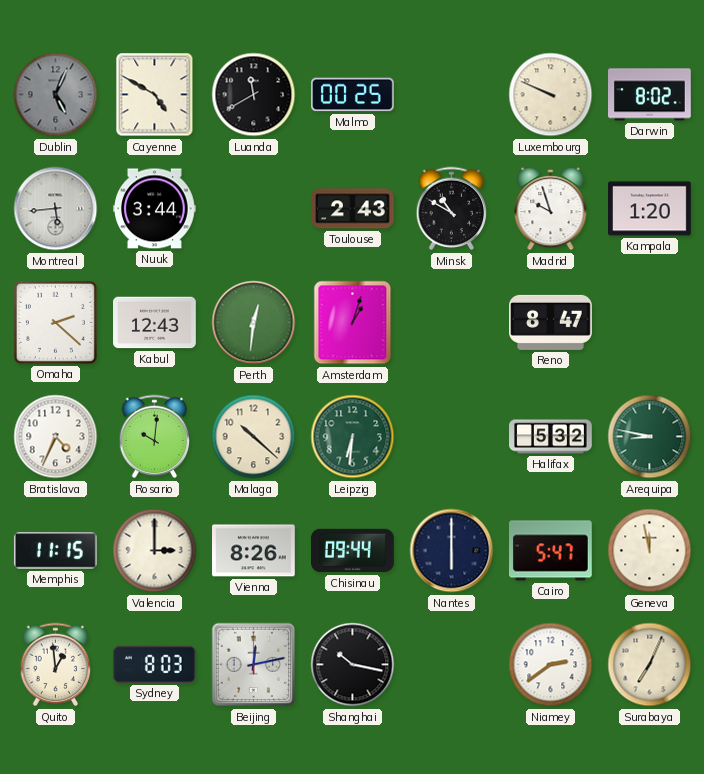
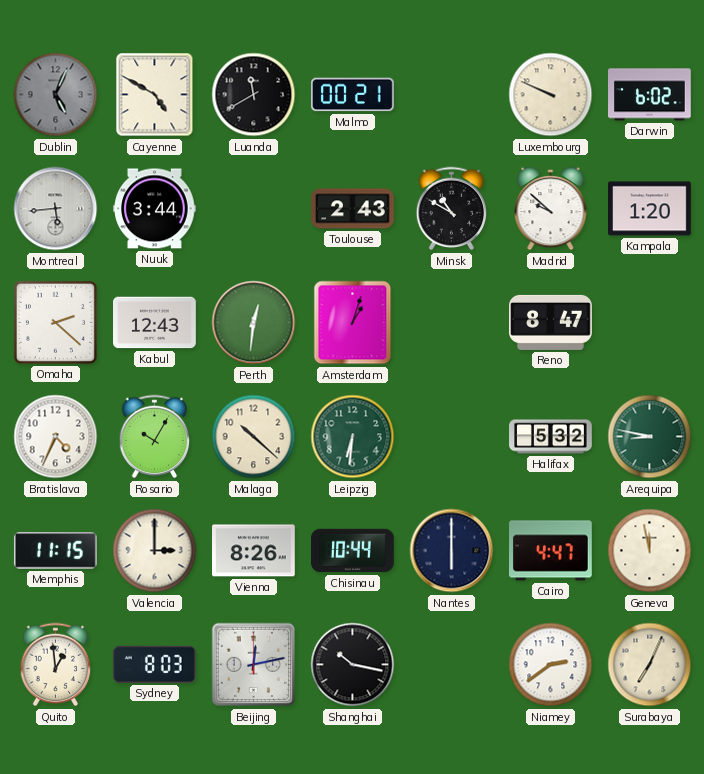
Malmo: 00:25 -> 00:21
Darwin: 8:02 -> 6:02
Madrid: 9:57 -> 9:52
Rosario: 10:01 -> 10:05
Chisinau: 09:44 -> 10:44
Cairo: 5:47 -> 4:47
